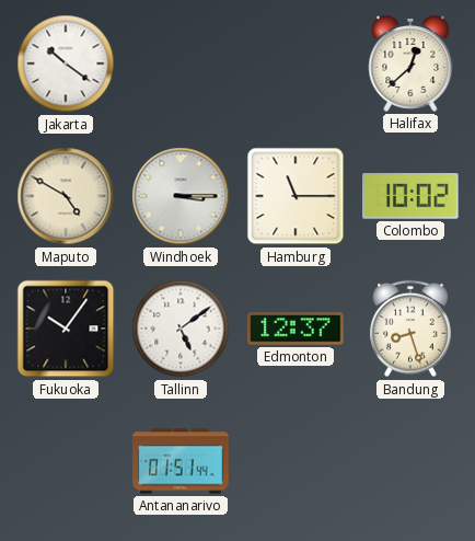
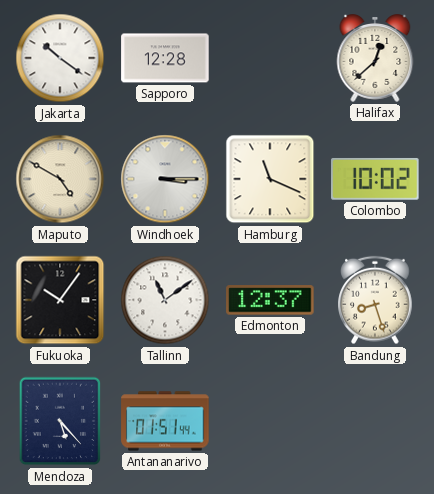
Sapporo: none -> 12:28
Hamburg: 11:15 -> 11:19
Tallinn: 5:09 -> 11:09
Mendoza: none -> 5:23
